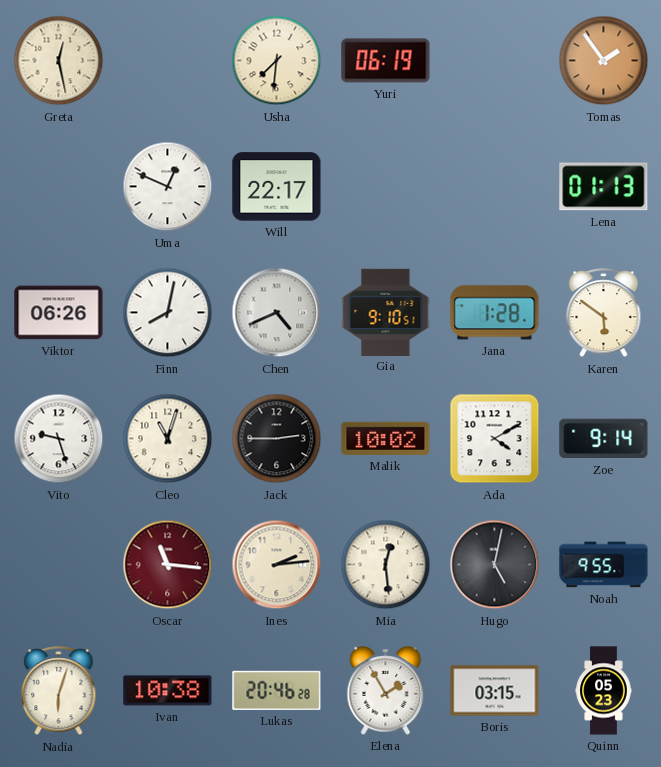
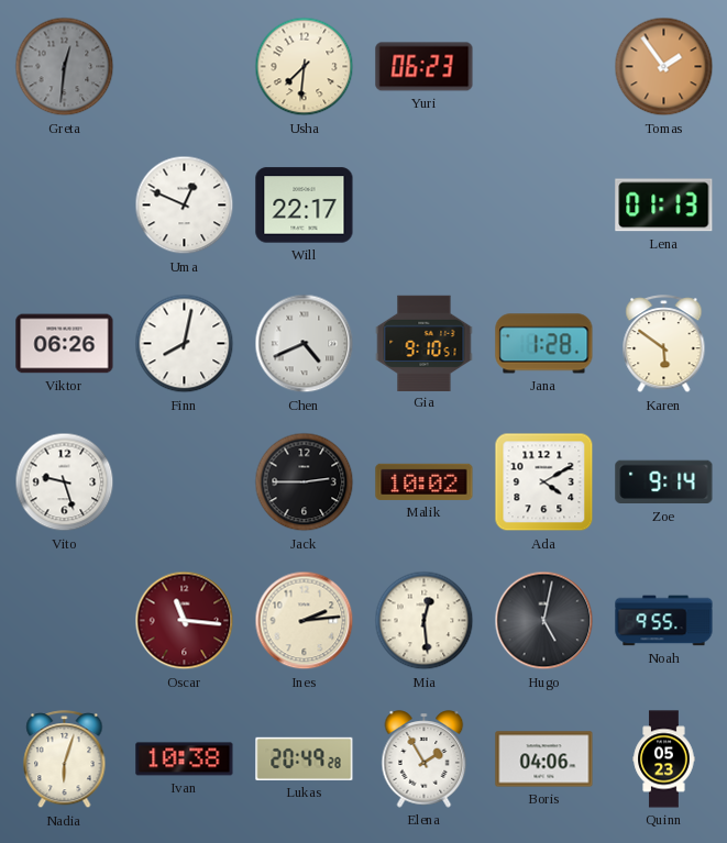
Greta: 12:28 -> 12:31
Greta dial: cream -> grey
Yuri: 06:19 -> 06:23
Cleo: 11:03 -> none
Lukas: 20:46 -> 20:49
Boris: 03:15 -> 04:06
